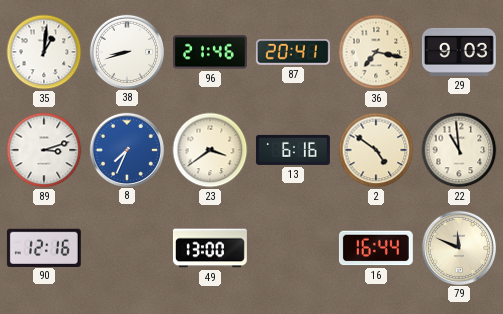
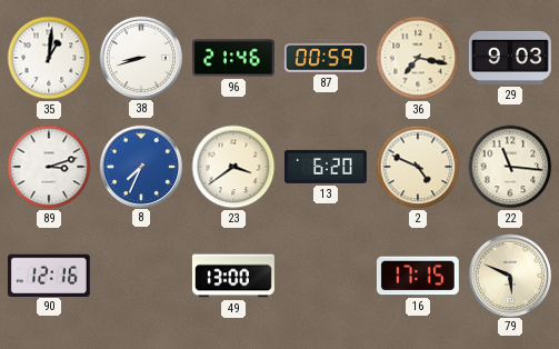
87: 20:41 -> 00:59
13: 6:16 -> 6:20
2: 4:51 -> 4:49
22: 10:59 -> 11:16
16: 16:44 -> 17:15
79: 11:49 -> 5:49
